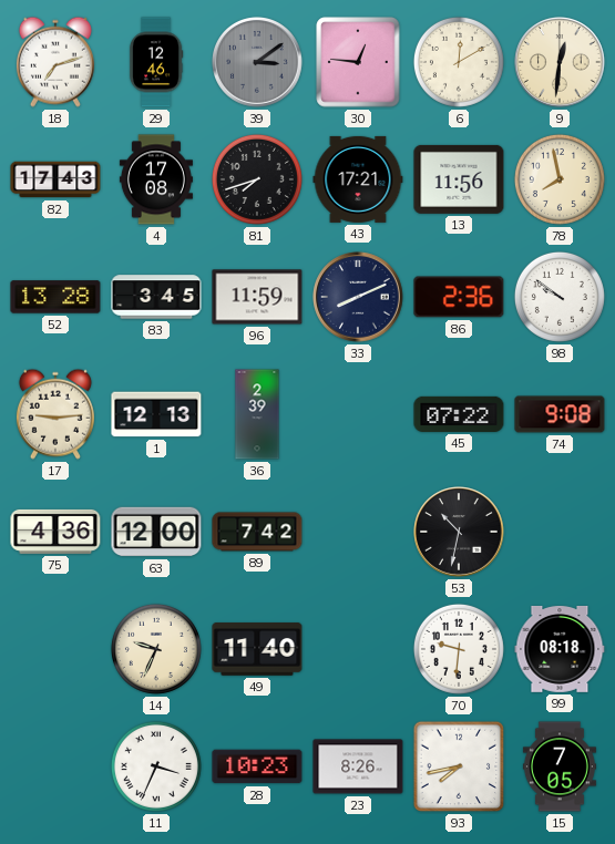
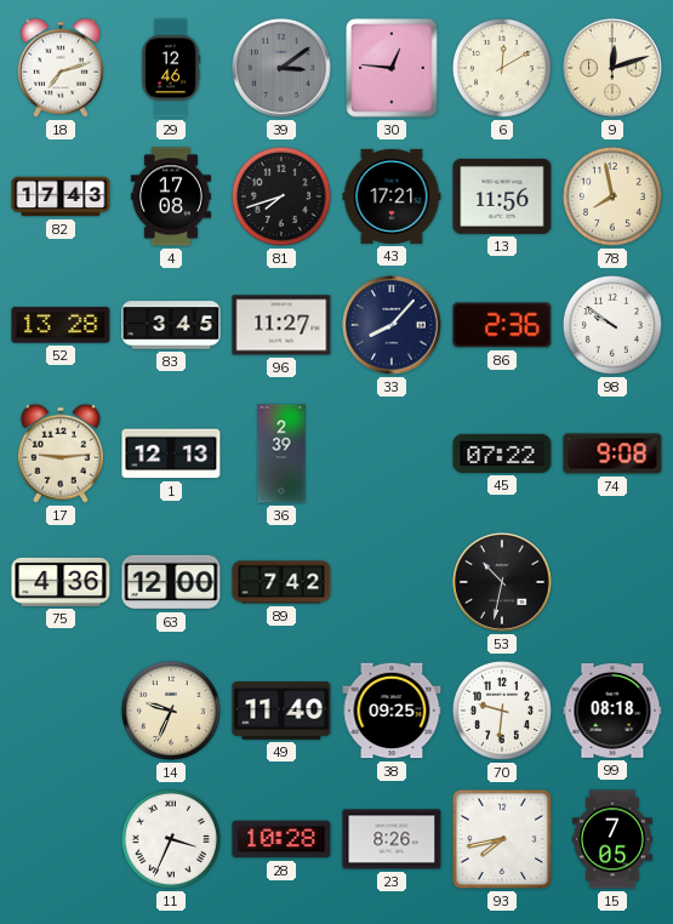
9: 12:31 -> 12:12
96: 11:59 -> 11:27
33: 8:11 -> 8:07
38: none -> 09:25
28: 10:23 -> 10:28
